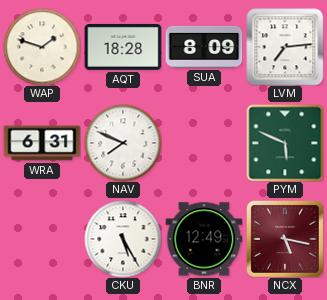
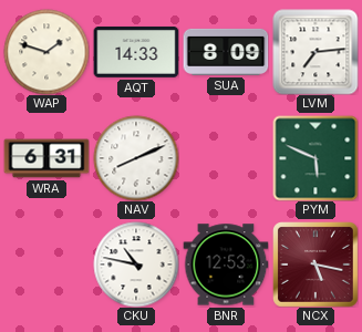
AQT: 18:28 -> 14:33
NAV: 7:49 -> 8:11
CKU: 5:25 -> 10:47
BNR: 12:49 -> 12:53
